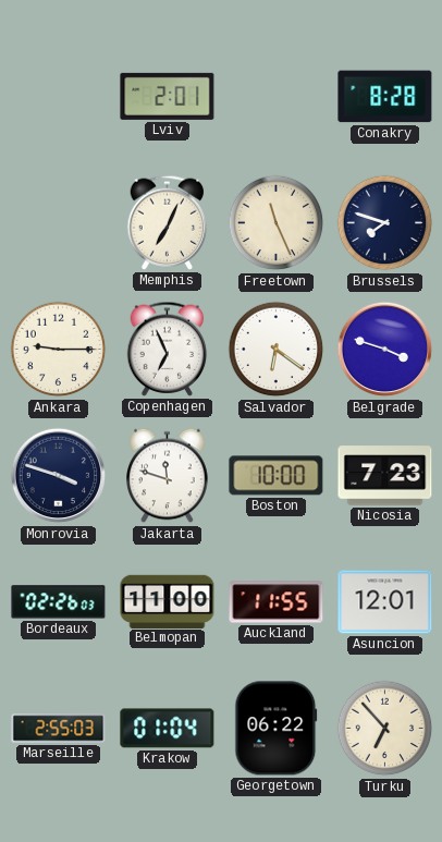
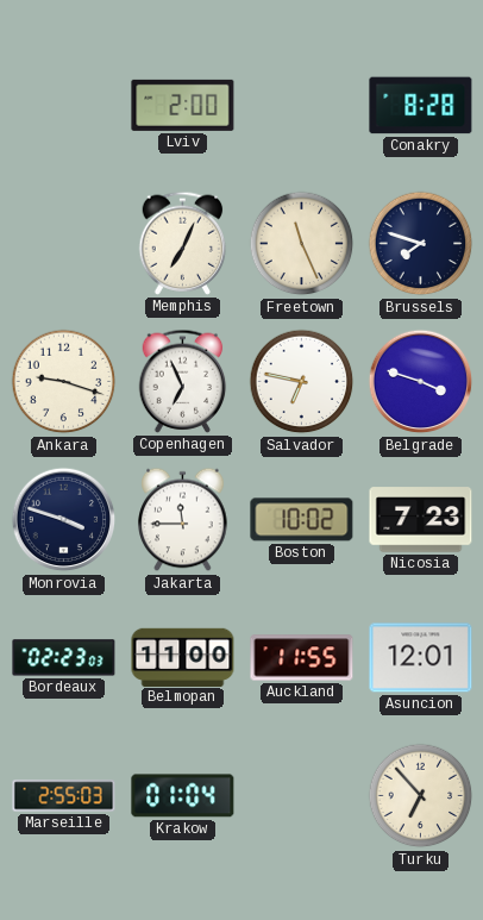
Lviv: 2:01 -> 2:00
Ankara: 9:15 -> 9:18
Salvador: 6:21 -> 6:47
Jakarta: 11:48 -> 11:45
Boston: 10:00 -> 10:02
Bordeaux: 02:26 -> 02:23
Georgetown: 06:22 -> none
